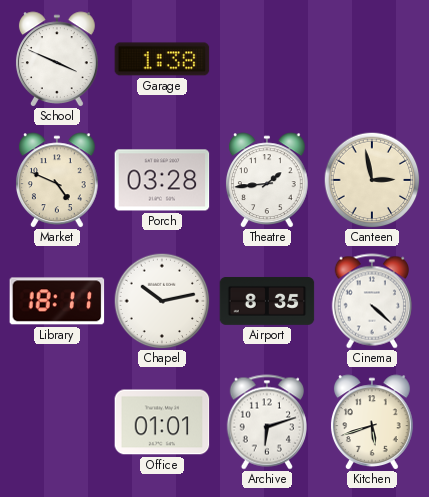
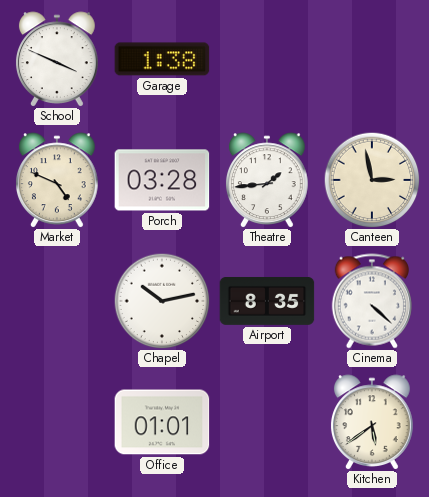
Library: 18:11 -> none
Archive: 6:12 -> none
Kitchen: 5:42 -> 5:39
